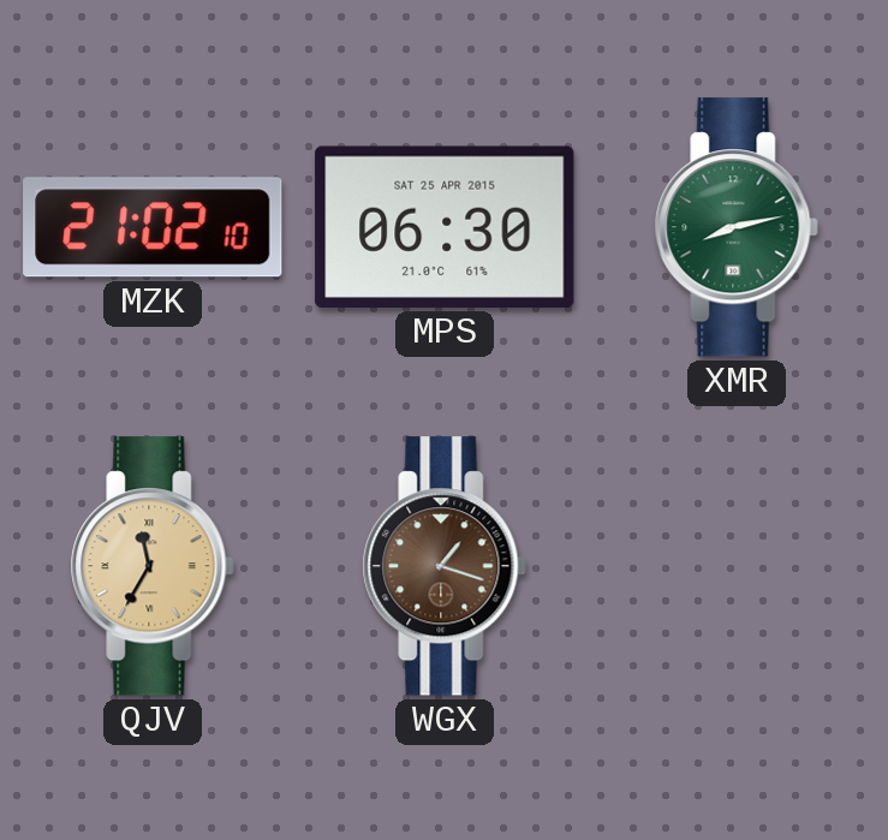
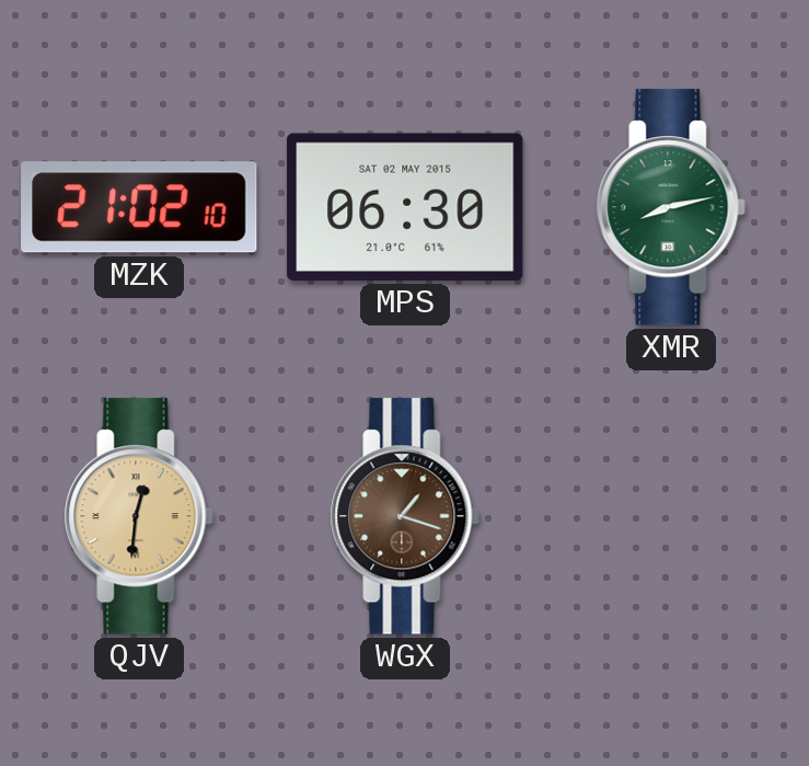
MPS date: SAT 25 APR 2015 -> SAT 02 MAY 2015
QJV: 11:35 -> 12:31
